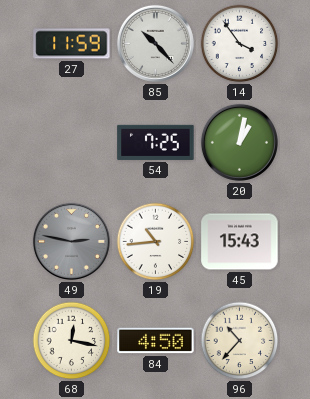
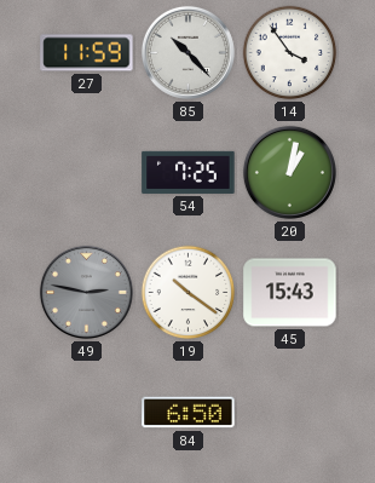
19: 10:44 -> 10:21
68: 12:17 -> none
84: 4:50 -> 6:50
96: 10:37 -> none
